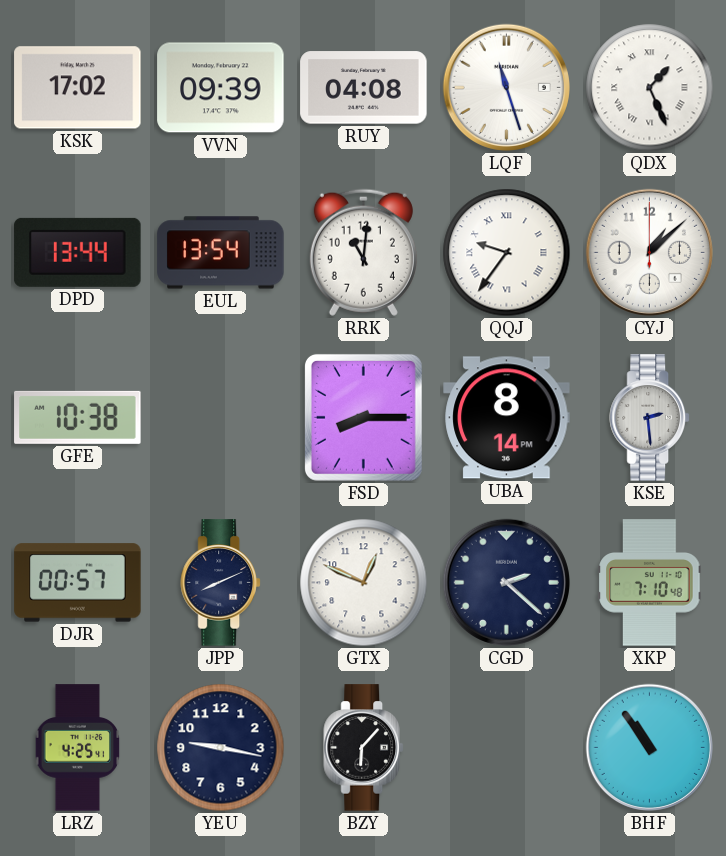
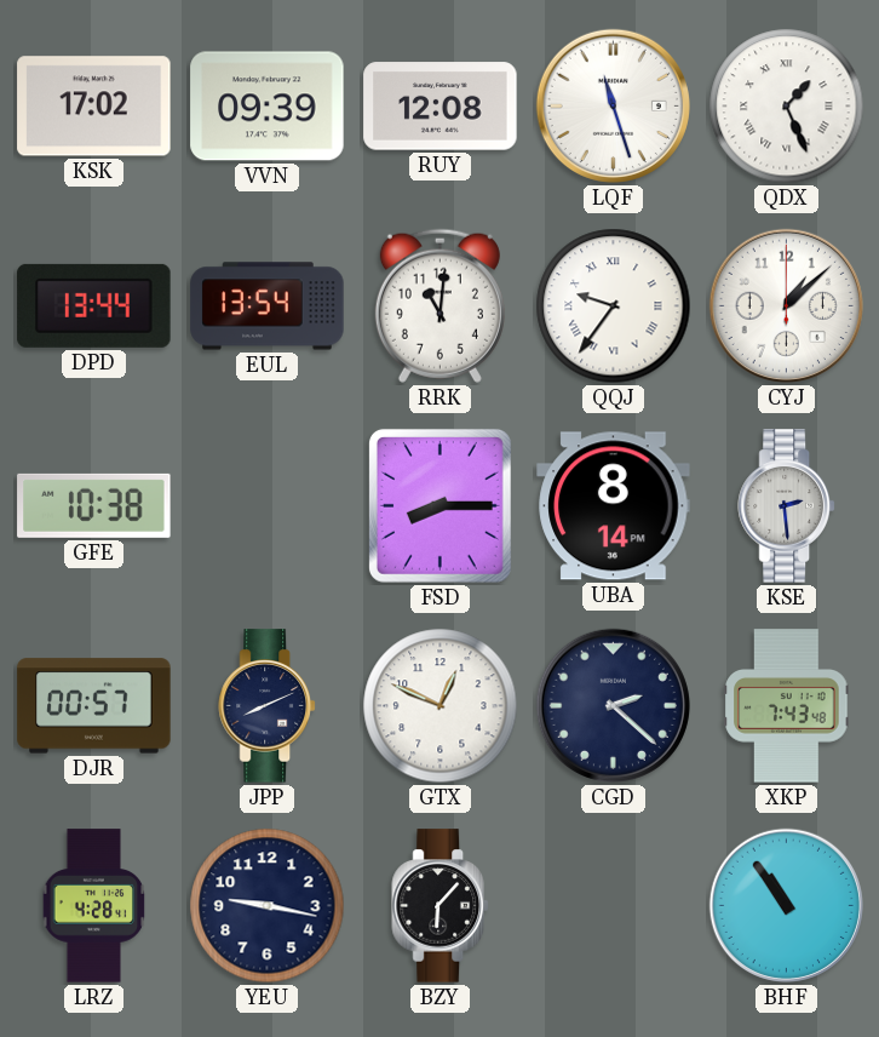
RUY: 04:08 -> 12:08
XKP: 7:10 -> 7:43
LRZ: 4:25 -> 4:28
